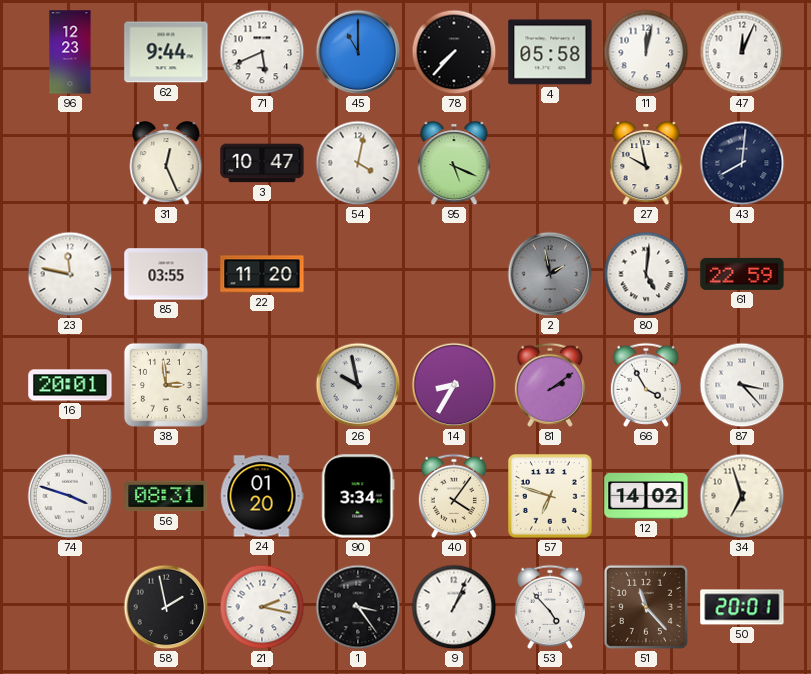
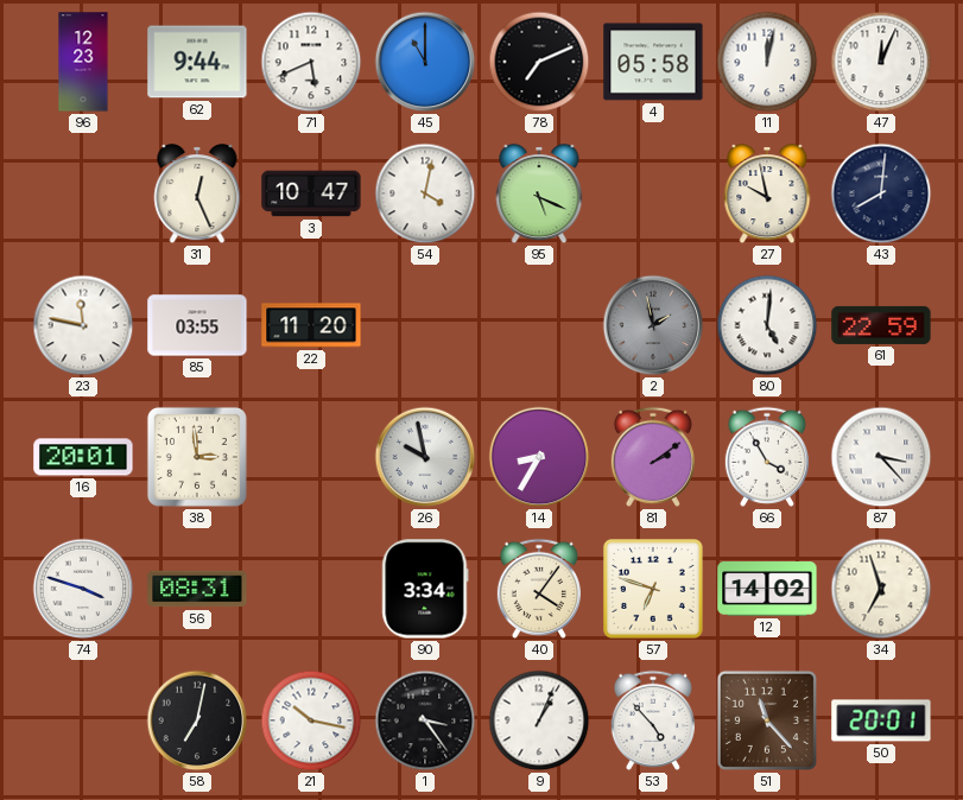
78: 7:37 -> 7:11
24: 01:20 -> none
58: 1:58 -> 7:02
21: 2:17 -> 10:17
